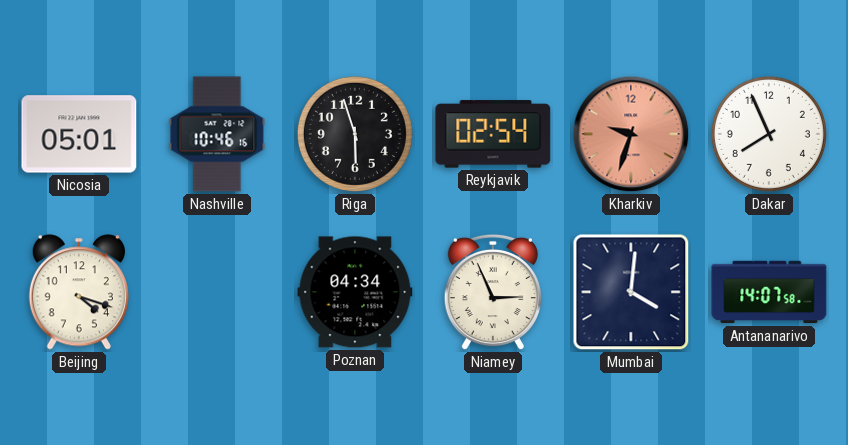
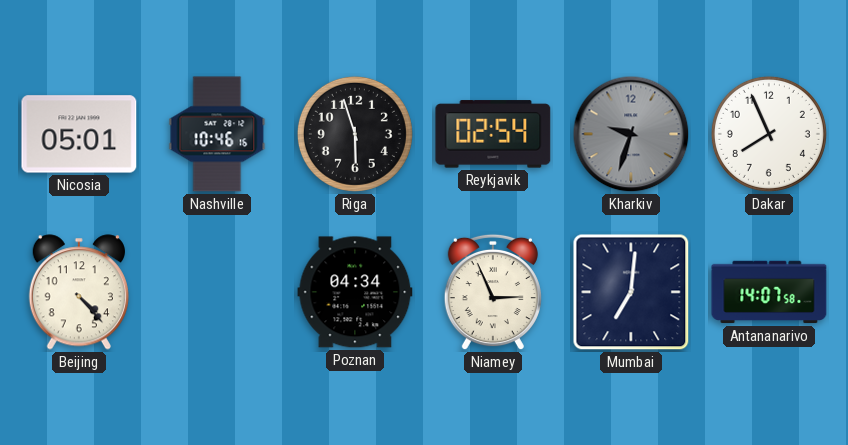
Kharkiv dial: salmon -> grey
Beijing: 4:18 -> 4:23
Mumbai: 4:01 -> 7:01
